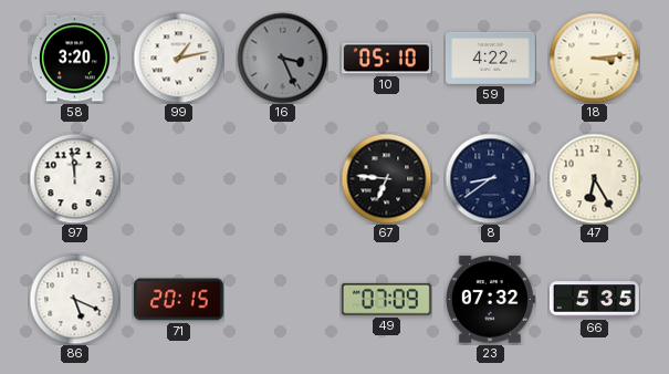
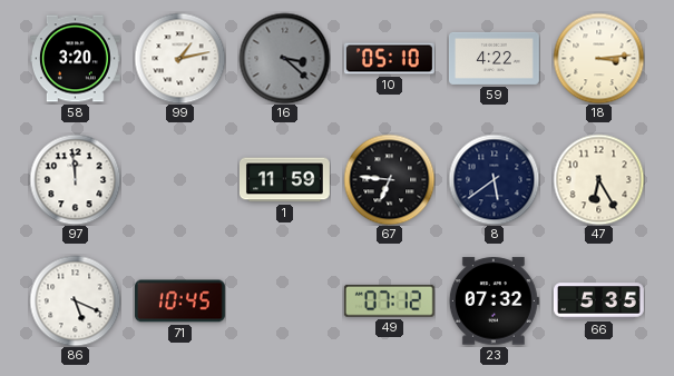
16: 3:26 -> 3:22
1: none -> 11:59
8: 8:39 -> 5:39
71: 20:15 -> 10:45
49: 07:09 -> 07:12
